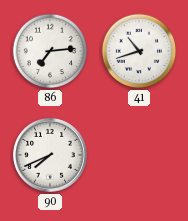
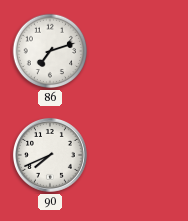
86: 7:14 -> 7:12
41: 10:42 -> none
